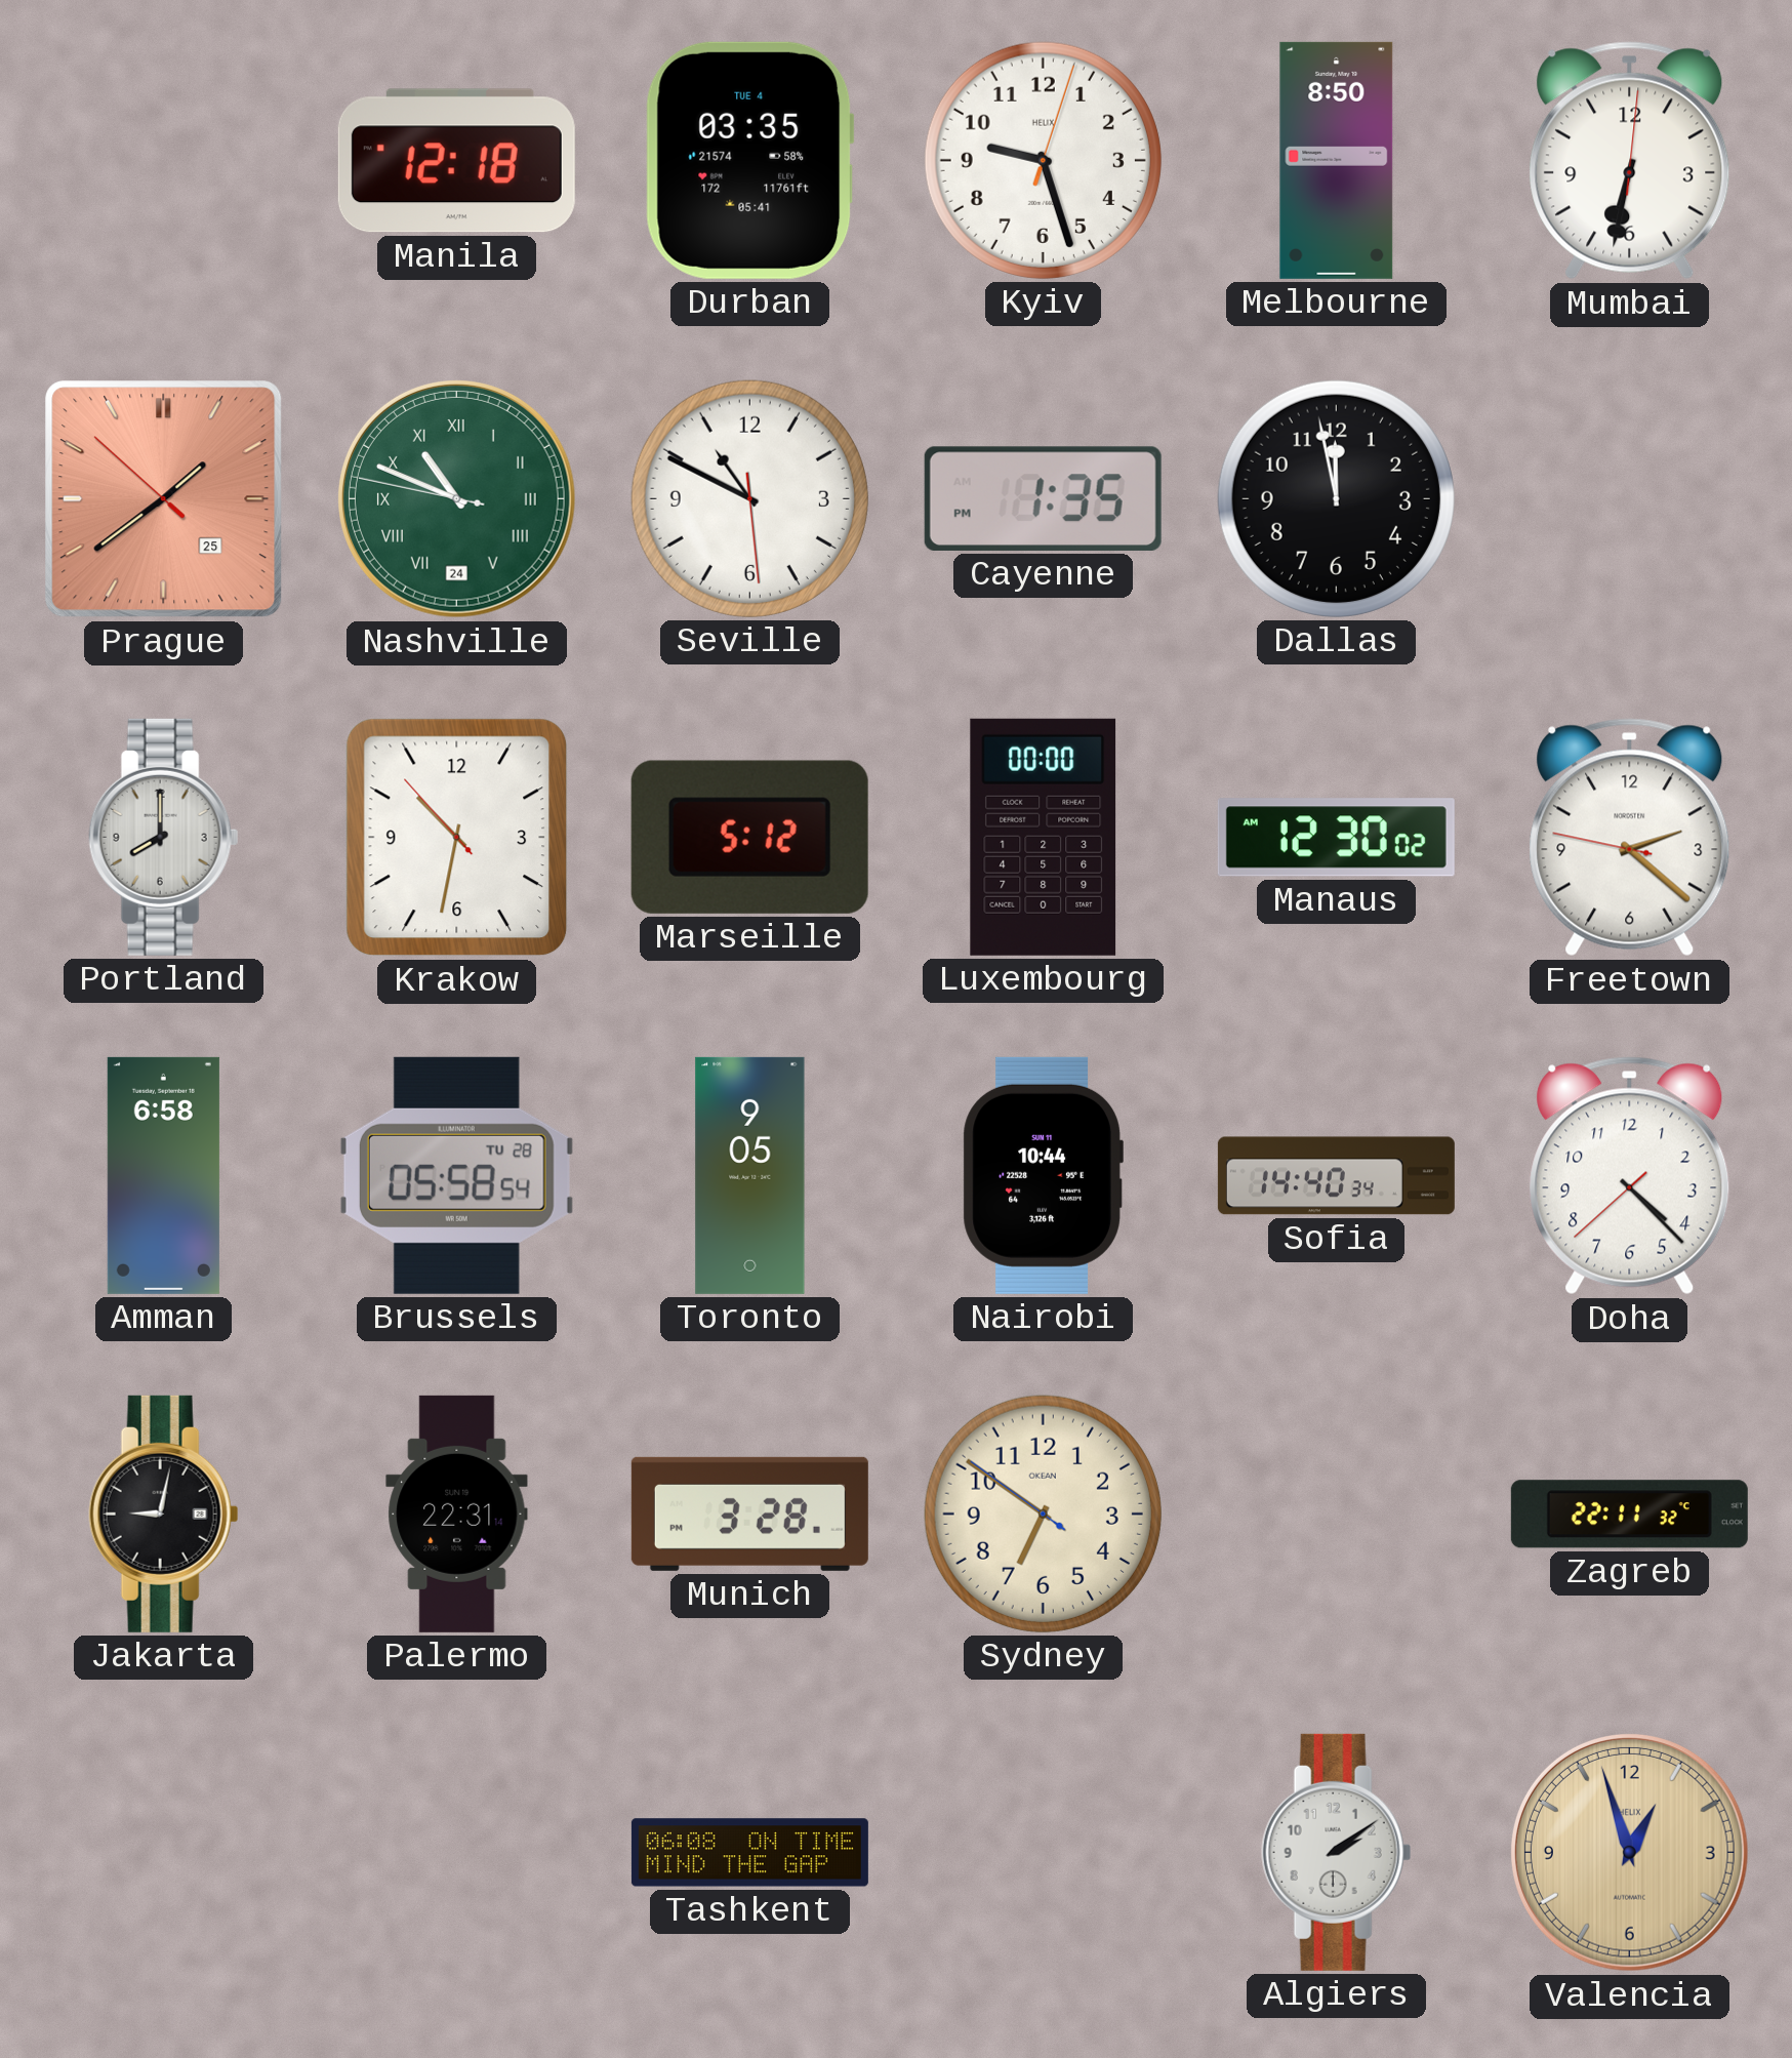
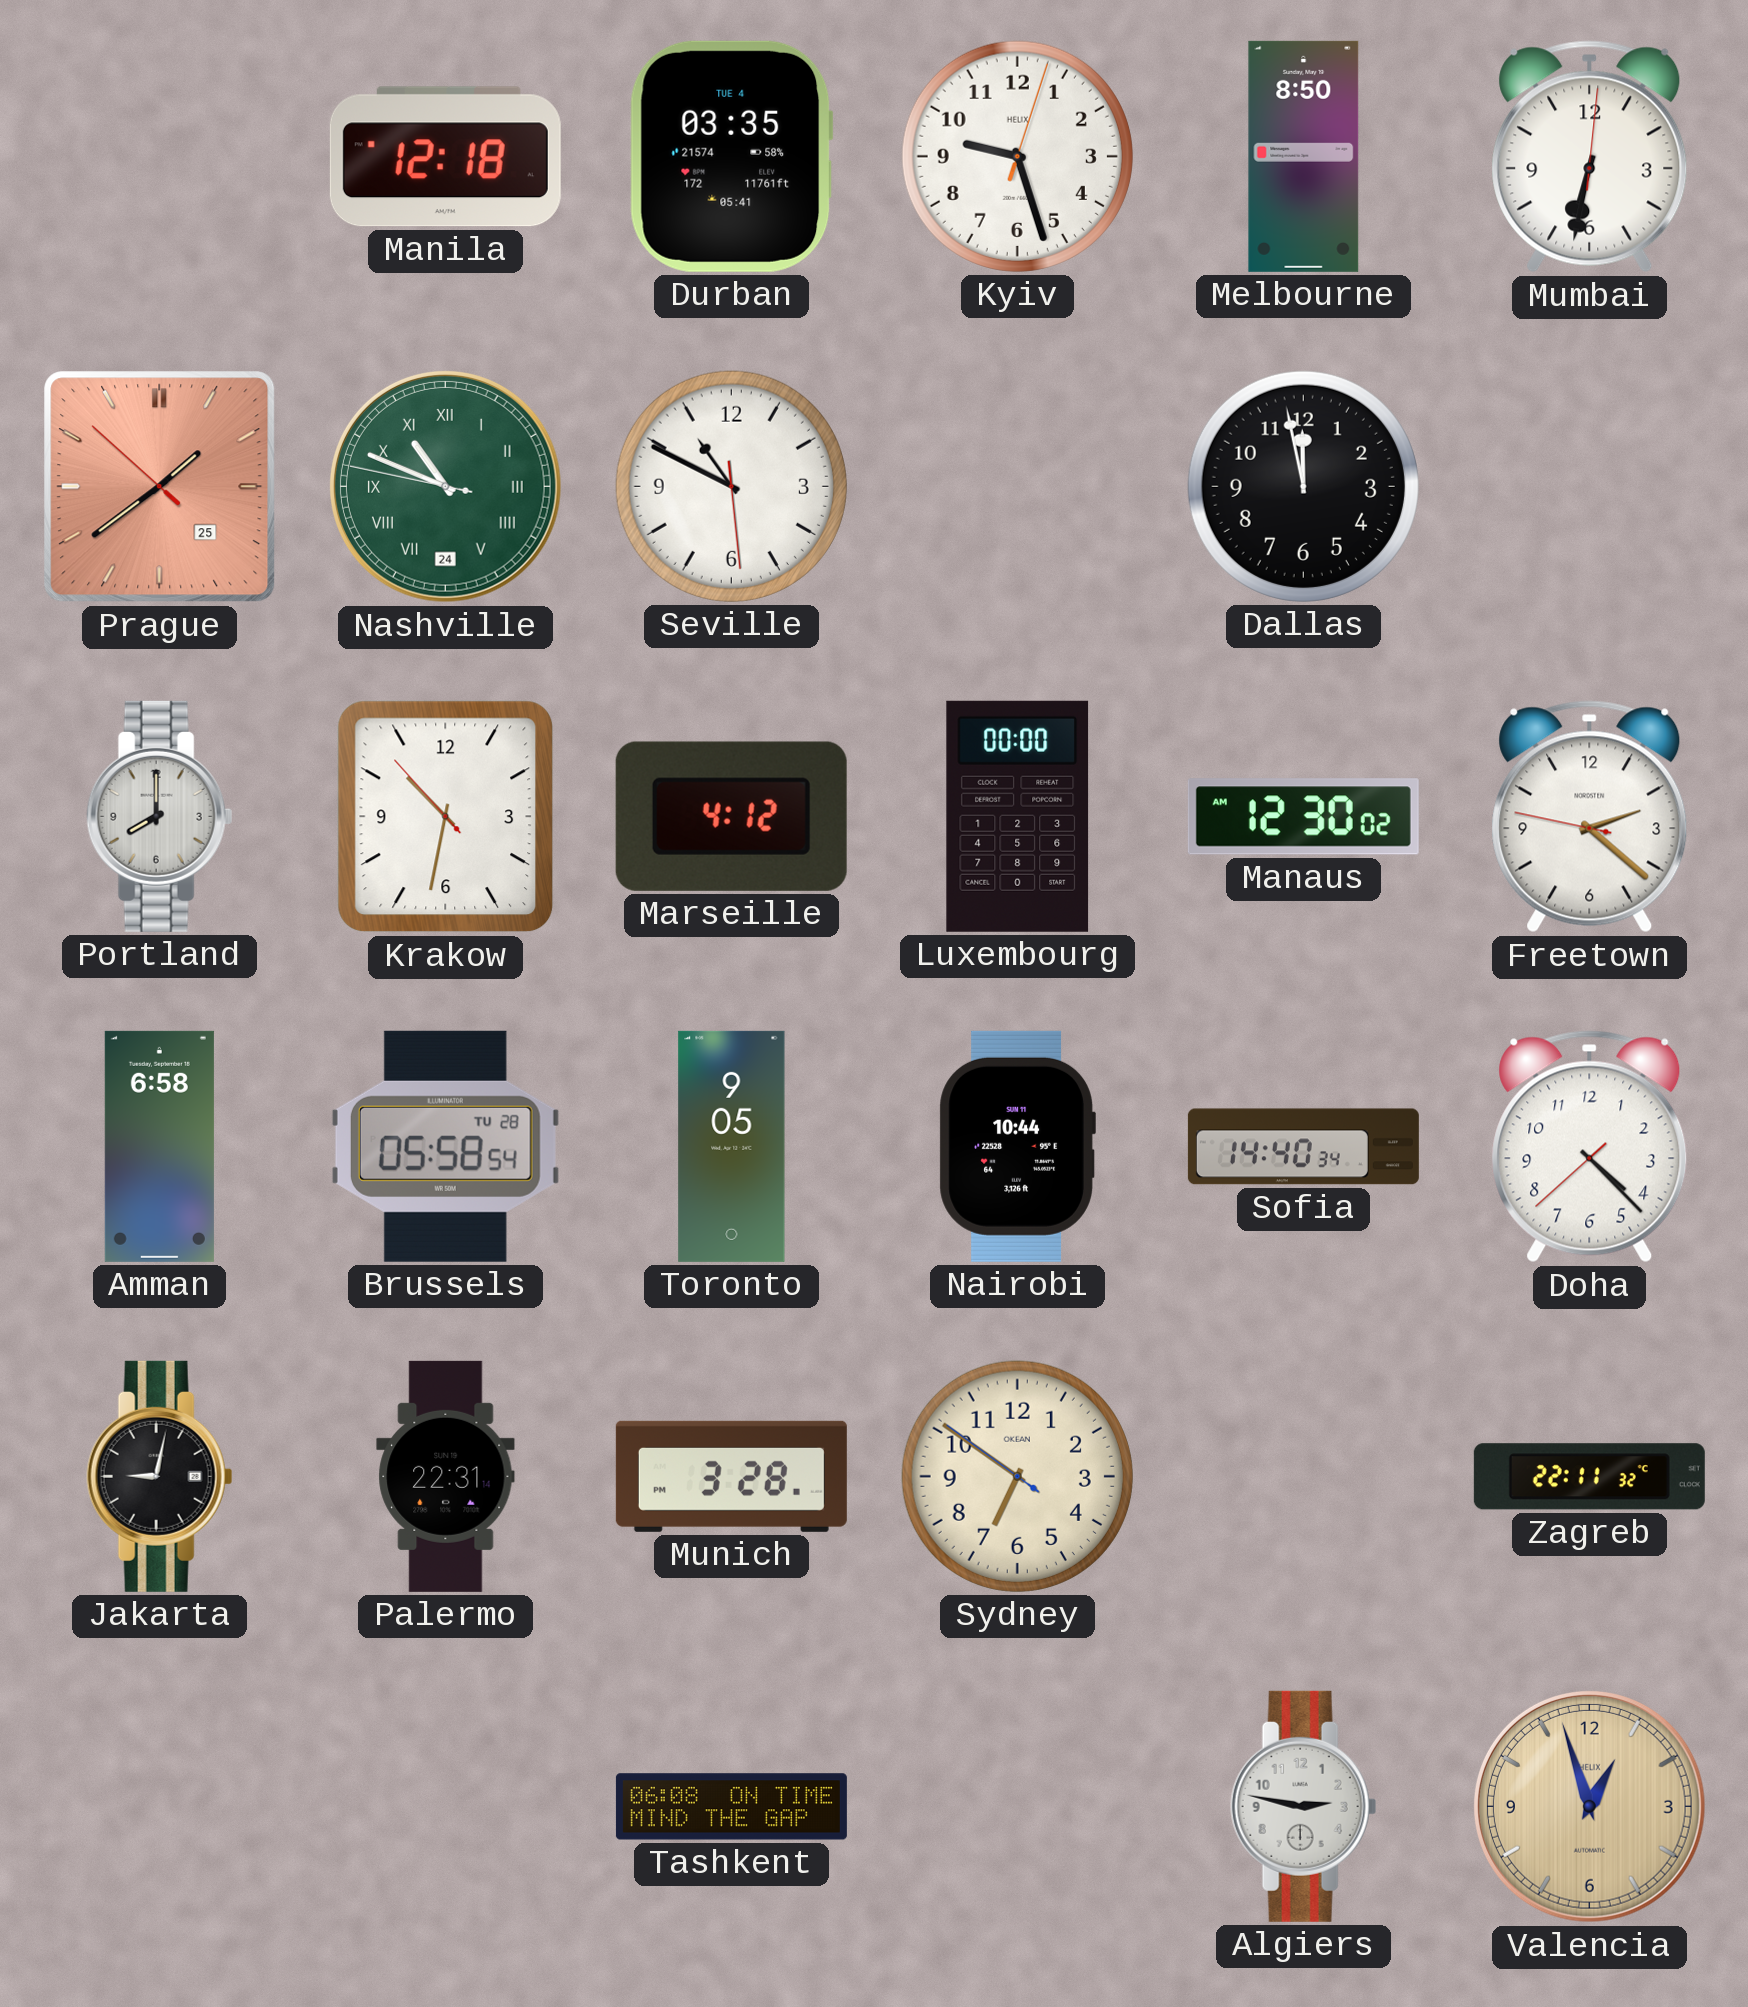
Cayenne: 1:35 -> none
Marseille: 5:12 -> 4:12
Algiers: 2:09 -> 2:47
